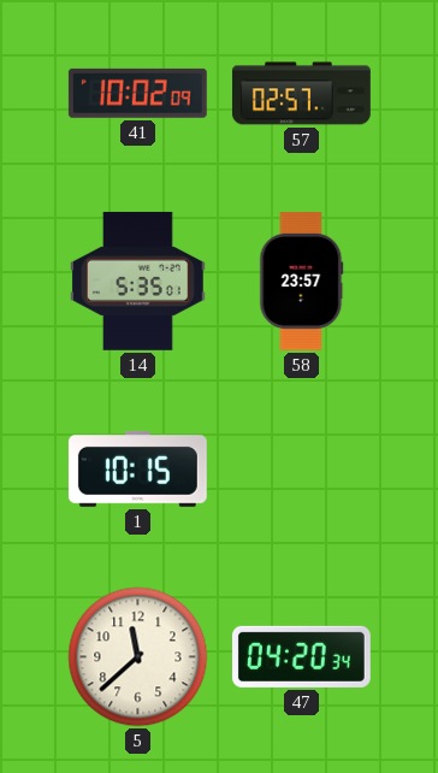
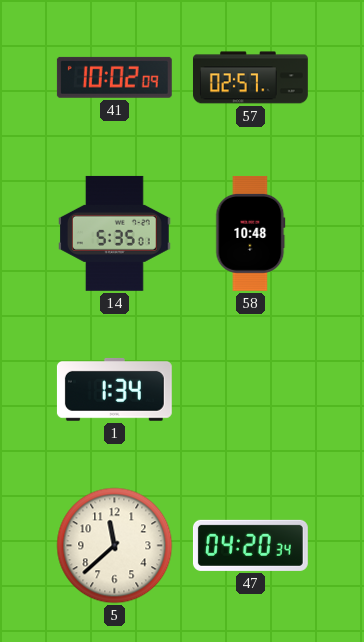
58: 23:57 -> 10:48
1: 10:15 -> 1:34
